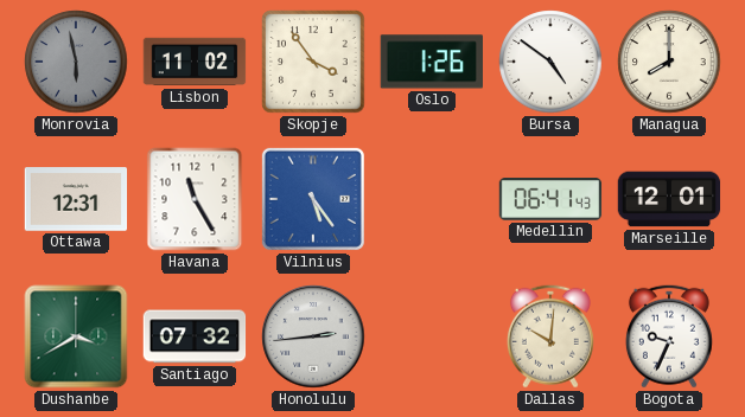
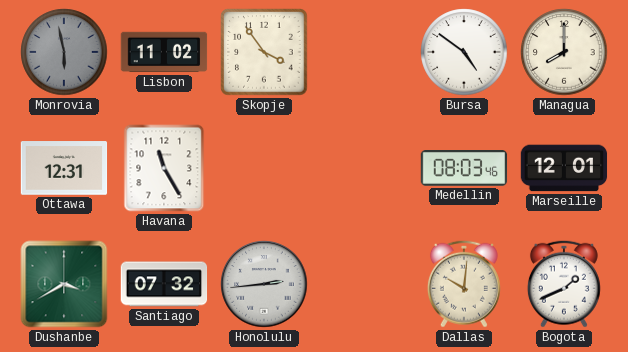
Oslo: 1:26 -> none
Vilnius: 5:24 -> none
Medellin: 06:41 -> 08:03
Bogota: 9:34 -> 1:41
